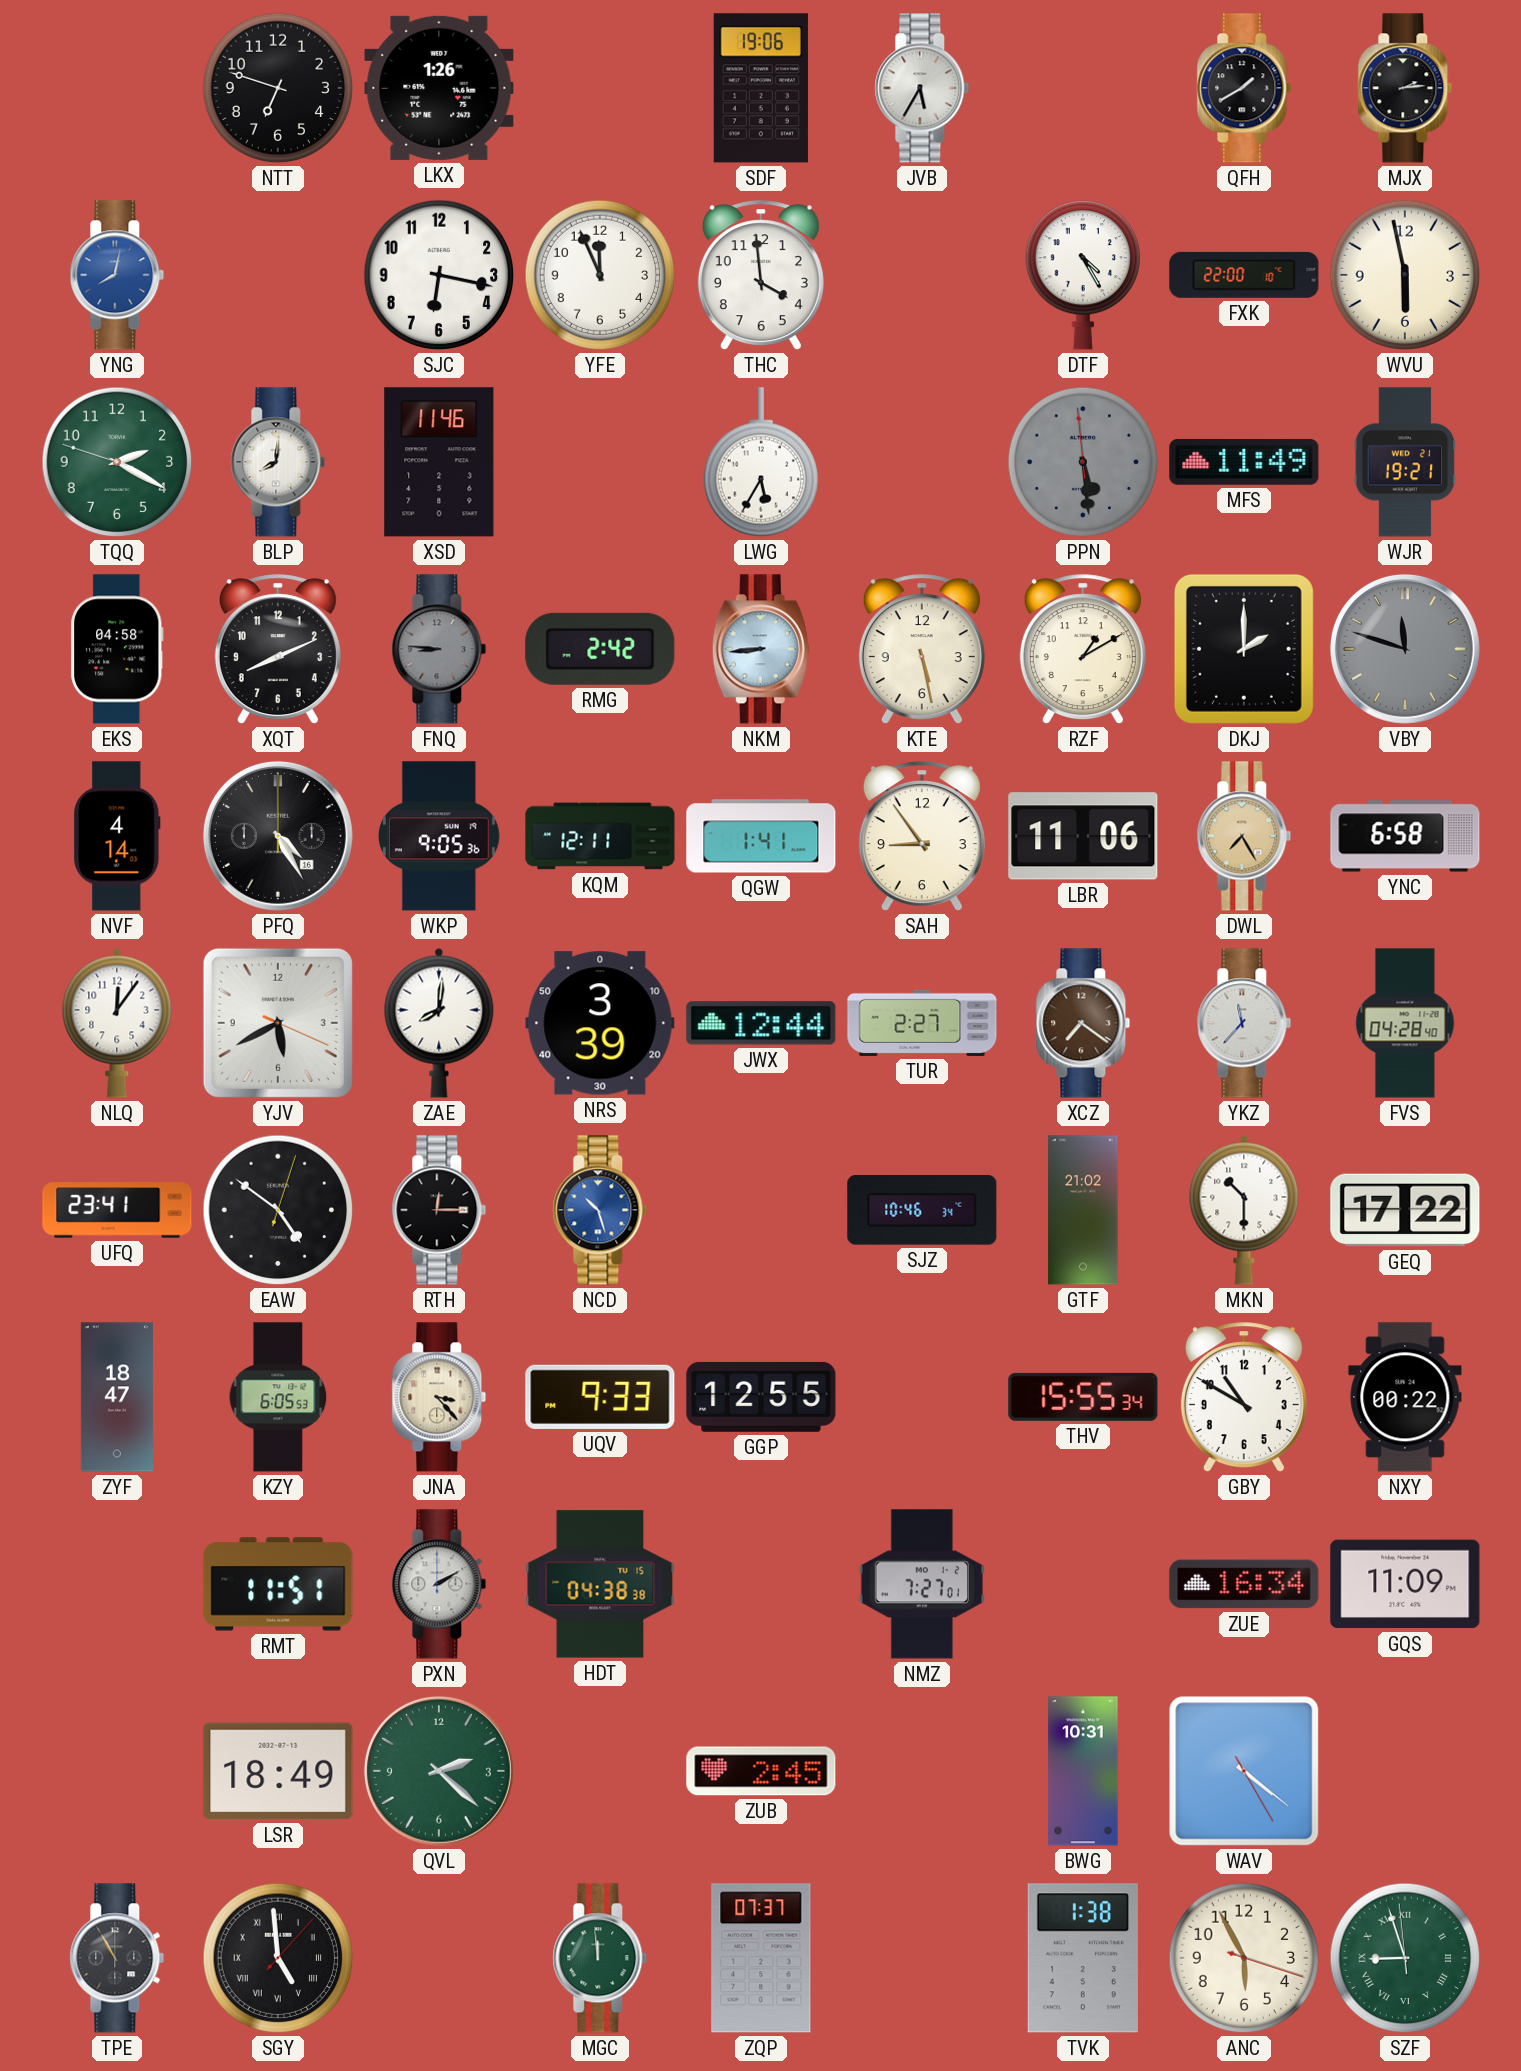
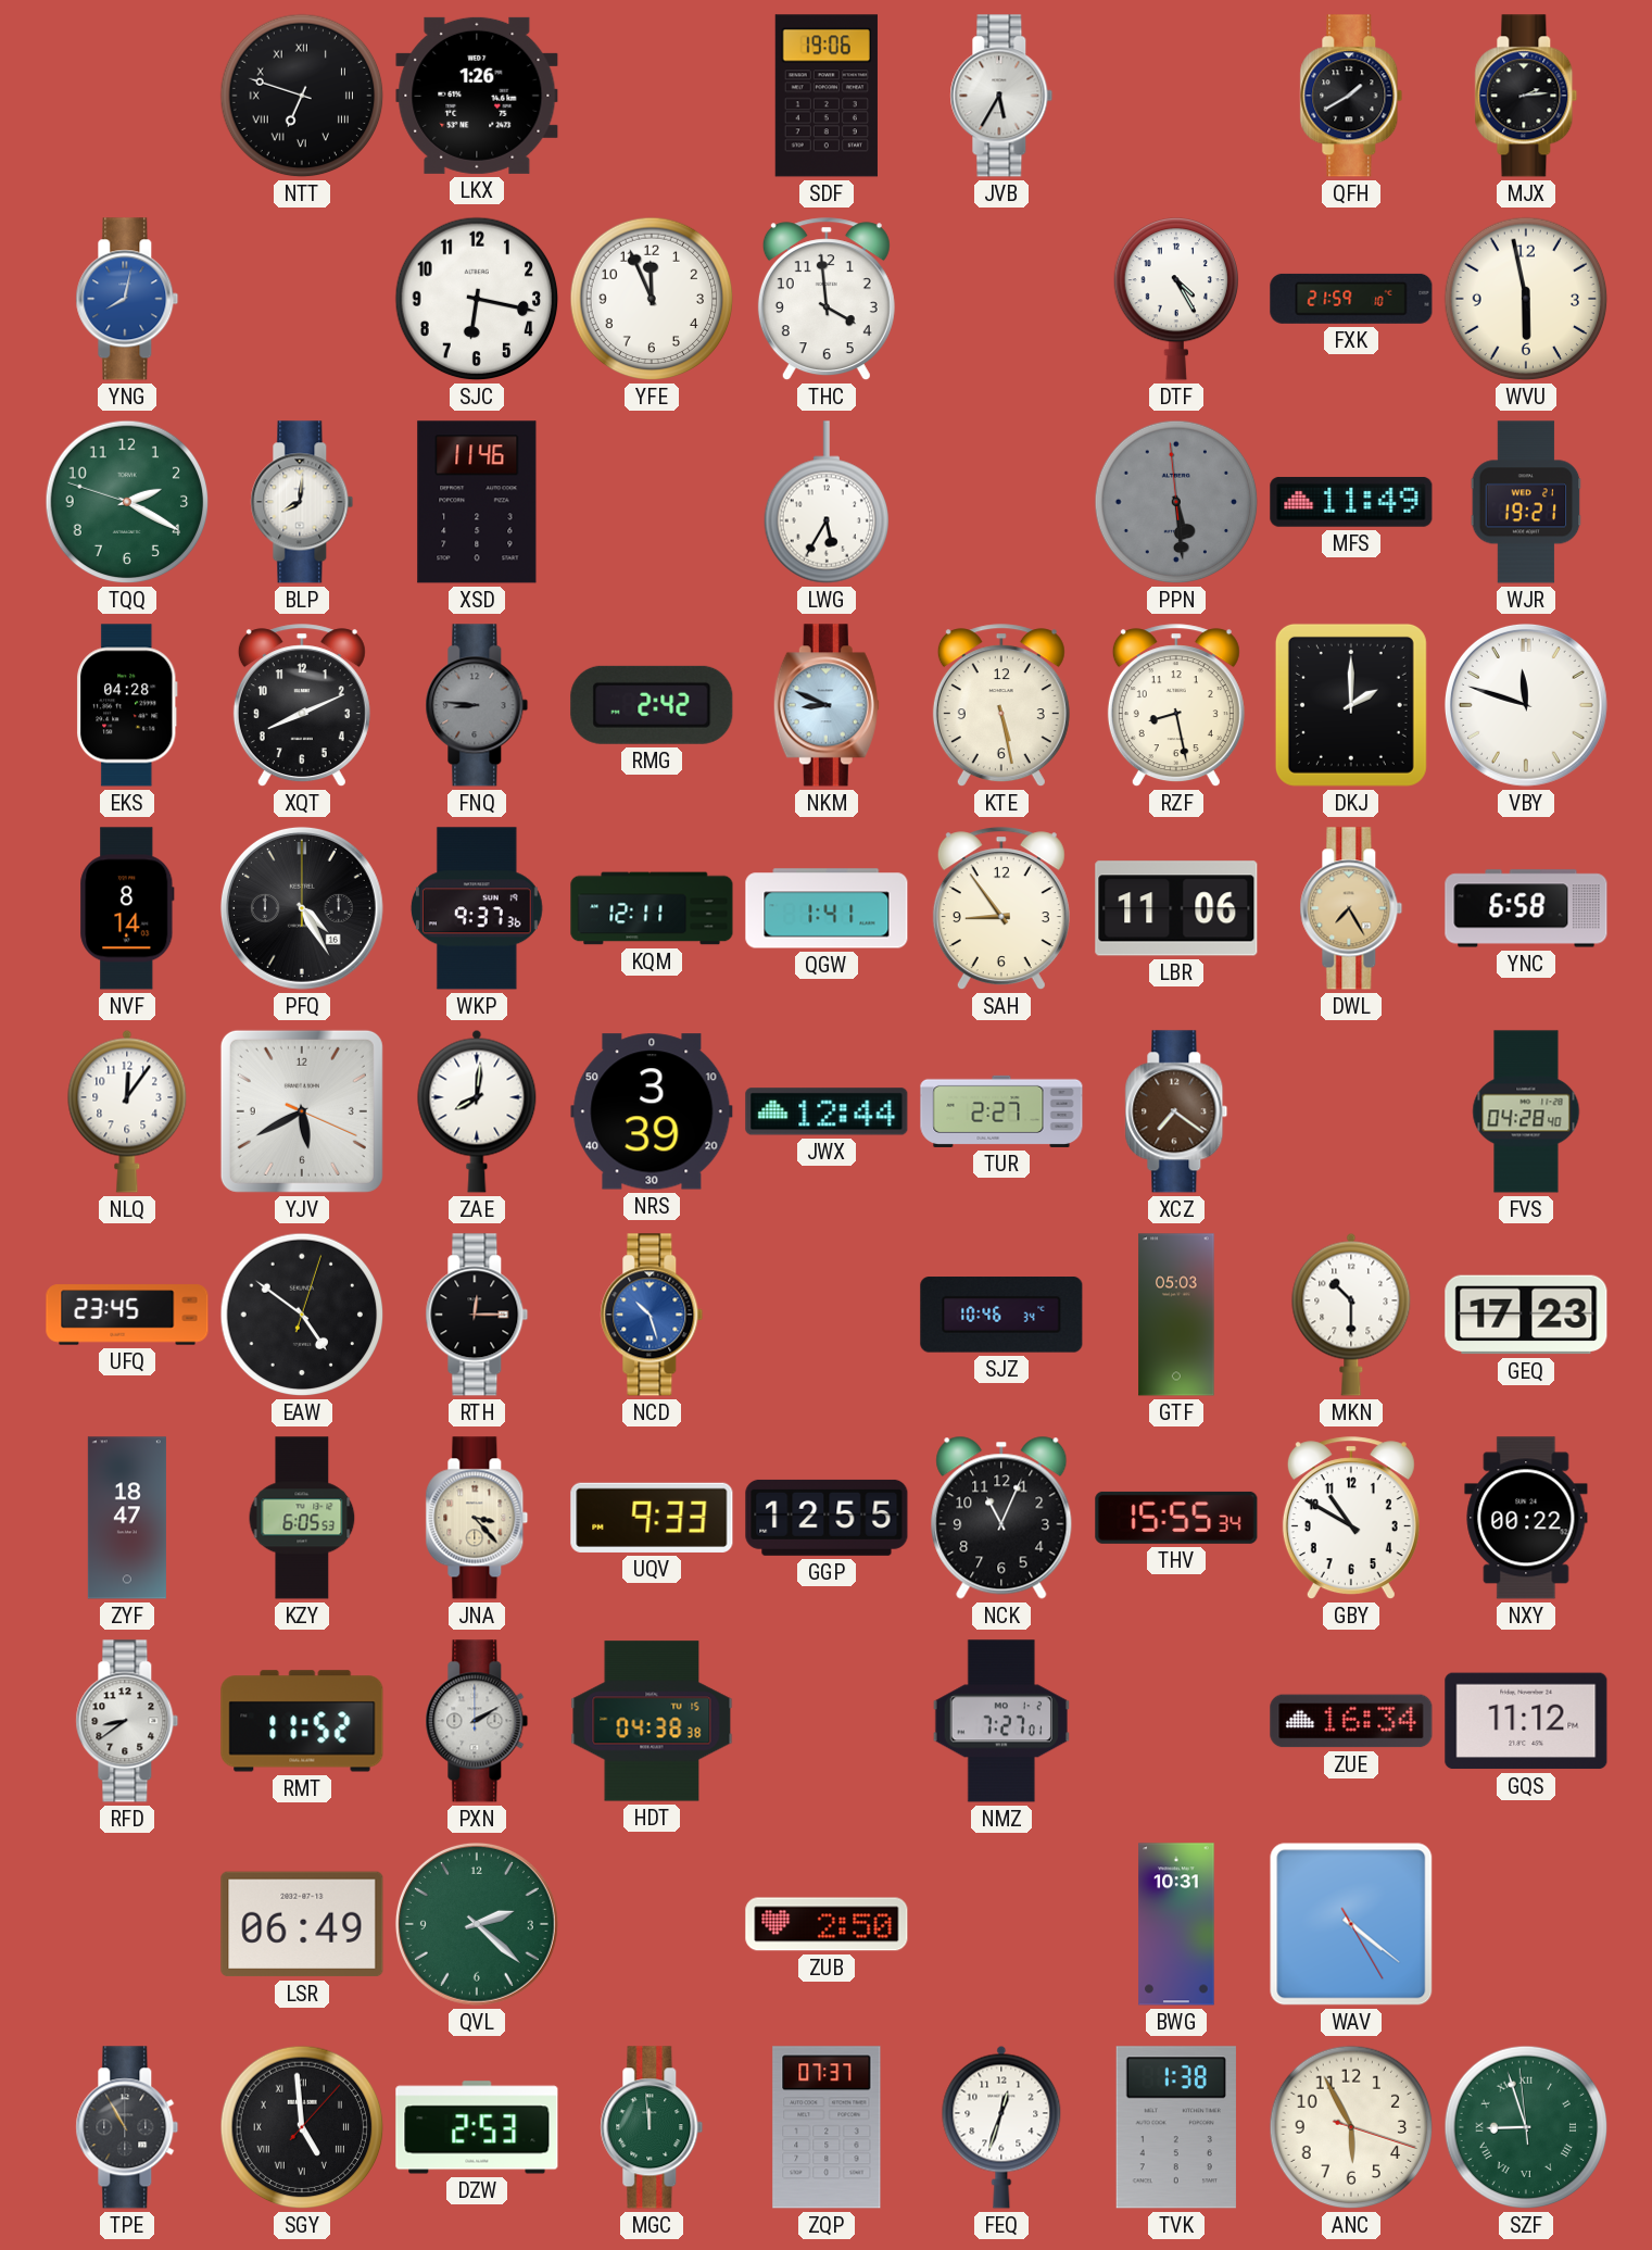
NTT numerals: Arabic -> Roman
FXK: 22:00 -> 21:59
EKS: 04:58 -> 04:28
NKM: 8:44 -> 8:49
RZF: 1:10 -> 8:28
VBY dial: grey -> white
NVF: 4:14 -> 8:14
WKP: 9:05 -> 9:37
YKZ: 11:37 -> none
UFQ: 23:41 -> 23:45
GTF: 21:02 -> 05:03
GEQ: 17:22 -> 17:23
NCK: none -> 11:04
RFD: none -> 8:39
RMT: 11:51 -> 11:52
GQS: 11:09 -> 11:12
LSR: 18:49 -> 06:49
ZUB: 2:45 -> 2:50
DZW: none -> 2:53
FEQ: none -> 12:33
